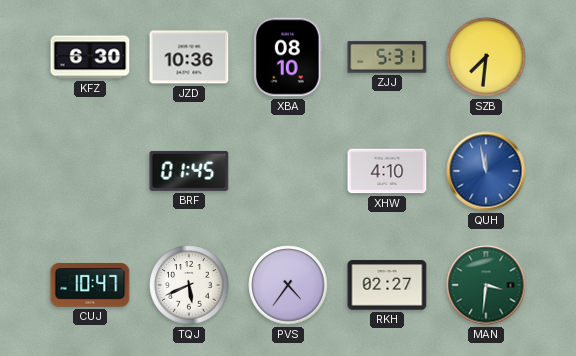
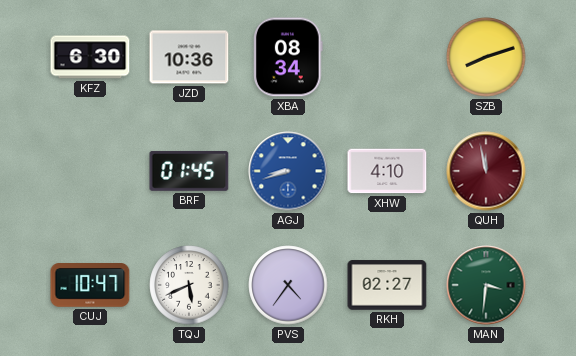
XBA: 08:10 -> 08:34
ZJJ: 5:31 -> none
SZB: 7:31 -> 8:12
AGJ: none -> 8:42
QUH dial: blue -> burgundy
